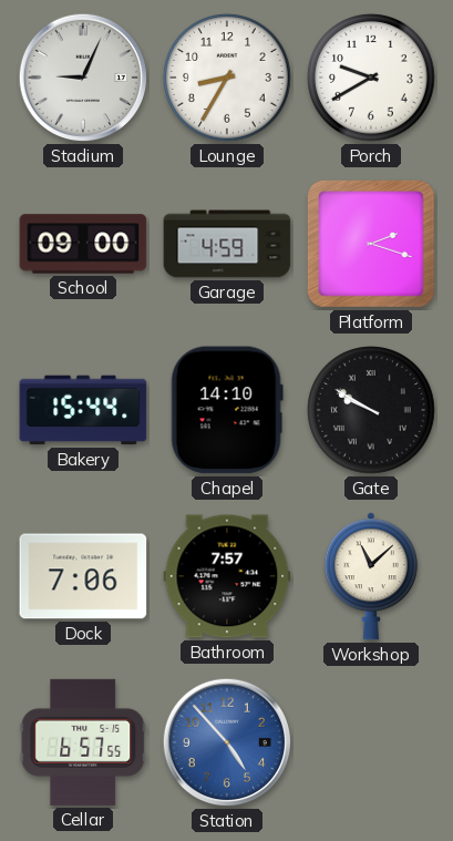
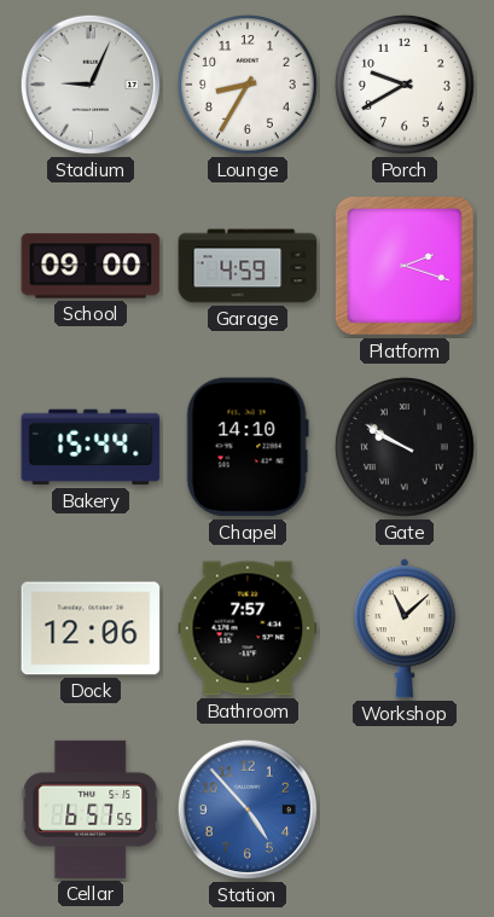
Dock: 7:06 -> 12:06
